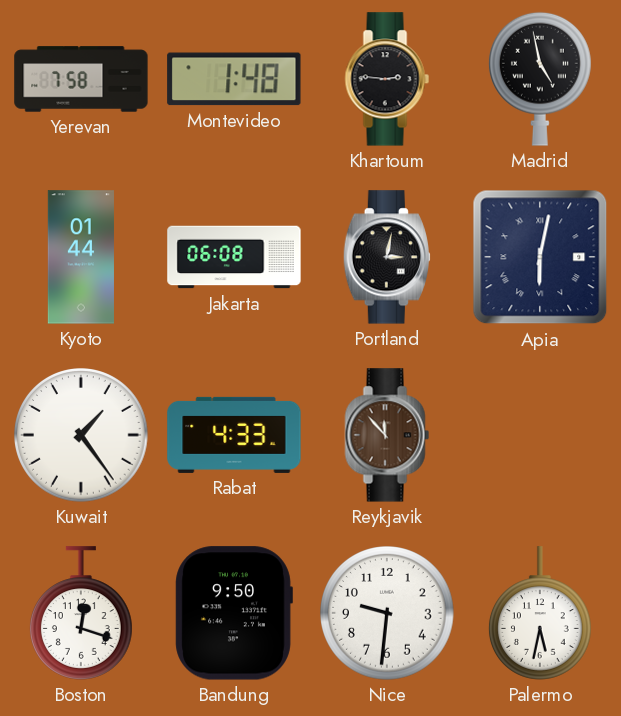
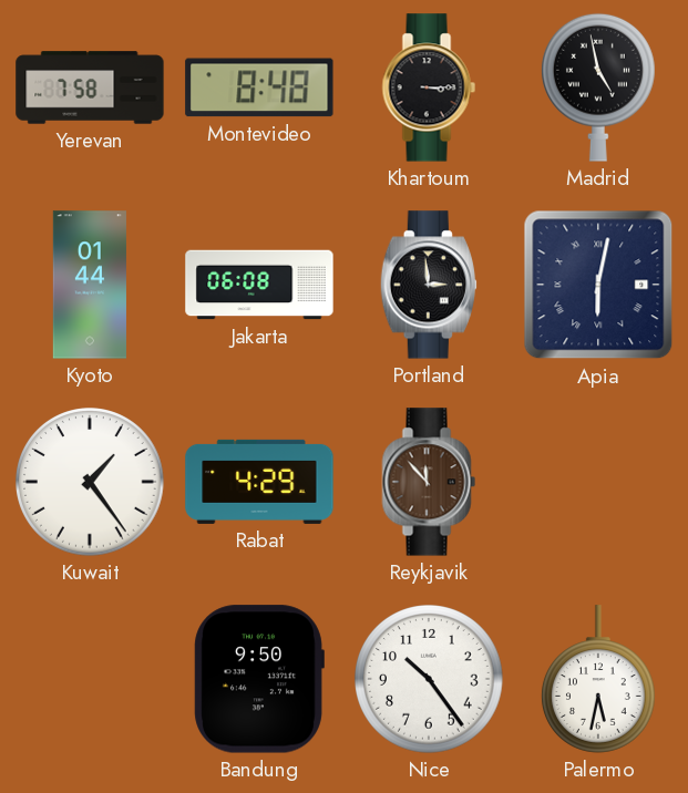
Montevideo: 1:48 -> 8:48
Khartoum: 2:46 -> 3:15
Portland: 3:02 -> 2:59
Rabat: 4:33 -> 4:29
Boston: 12:18 -> none
Nice: 9:31 -> 10:24
